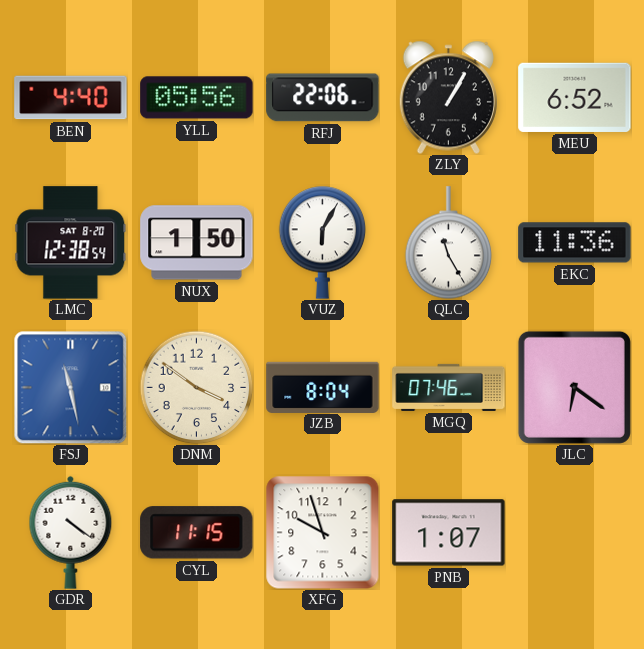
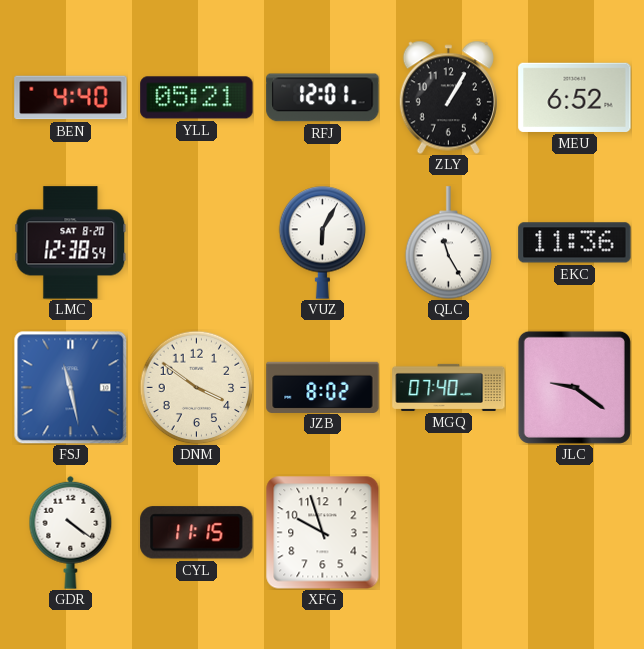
YLL: 05:56 -> 05:21
RFJ: 22:06 -> 12:01
NUX: 1:50 -> none
JZB: 8:04 -> 8:02
MGQ: 07:46 -> 07:40
JLC: 6:21 -> 9:21
PNB: 1:07 -> none
